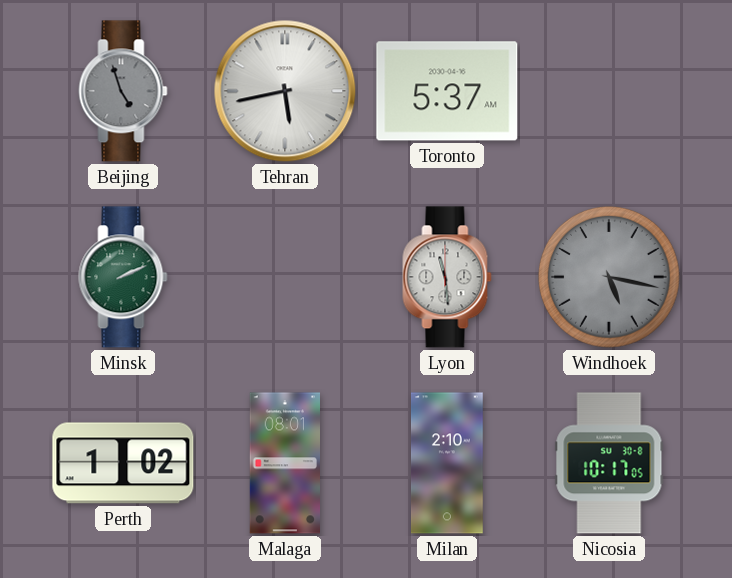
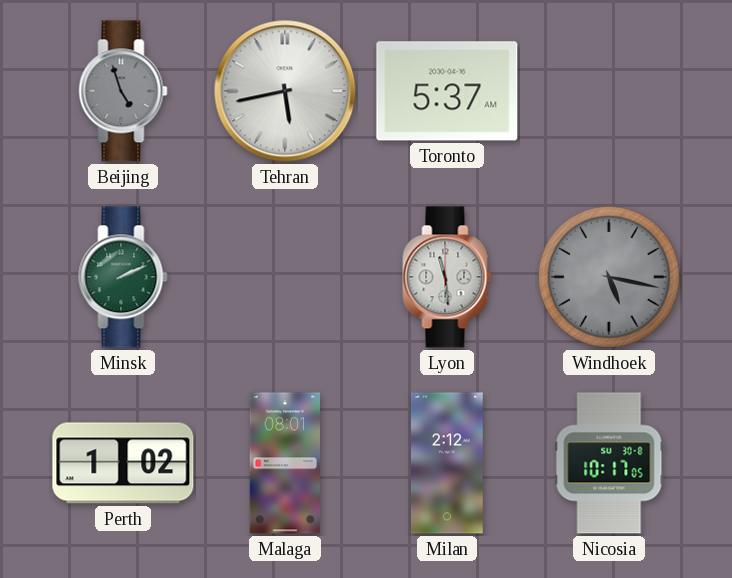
Milan: 2:10 -> 2:12
